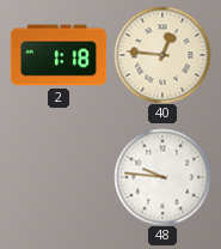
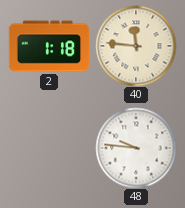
40: 12:46 -> 11:46
